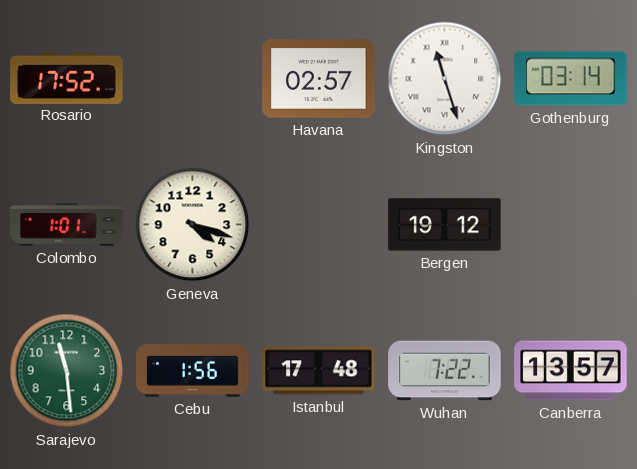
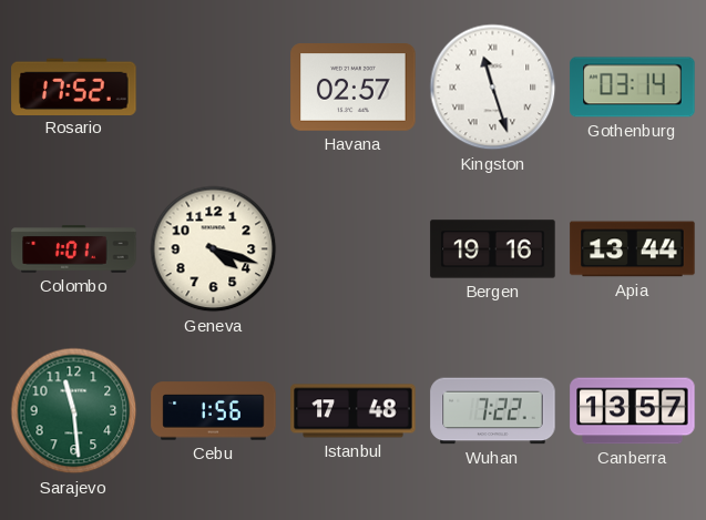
Bergen: 19:12 -> 19:16
Apia: none -> 13:44
